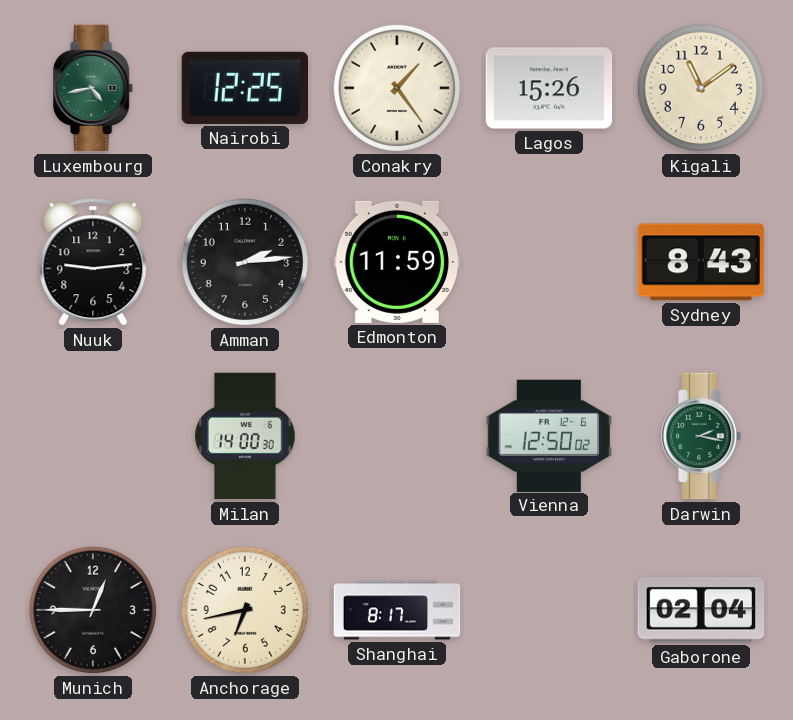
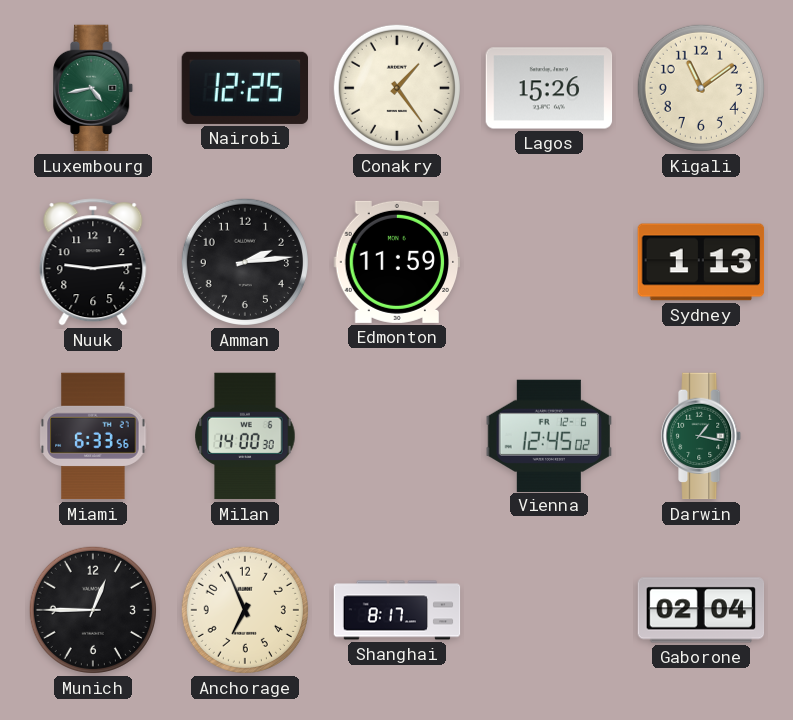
Sydney: 8:43 -> 1:13
Miami: none -> 6:33
Vienna: 12:50 -> 12:45
Darwin: 2:17 -> 1:17
Anchorage: 6:43 -> 6:56
